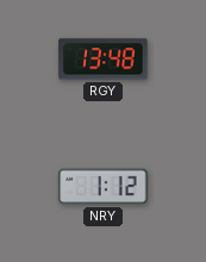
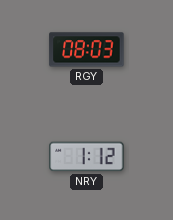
RGY: 13:48 -> 08:03
